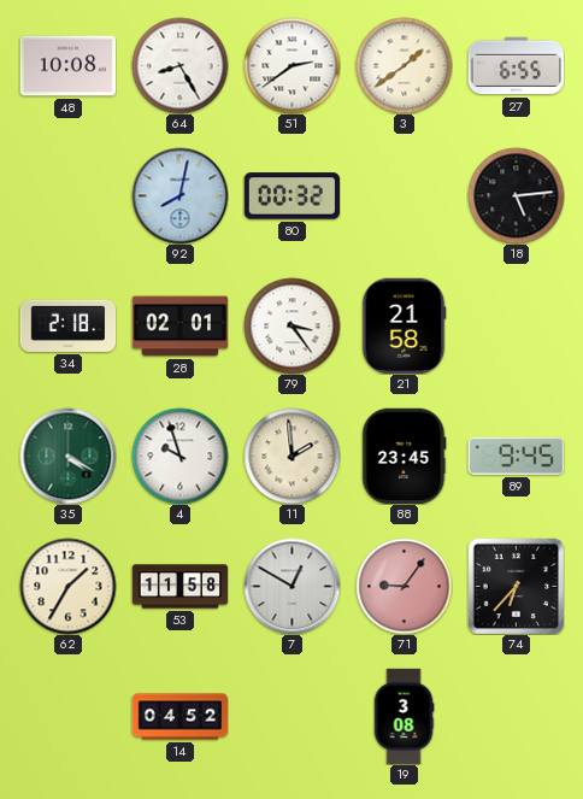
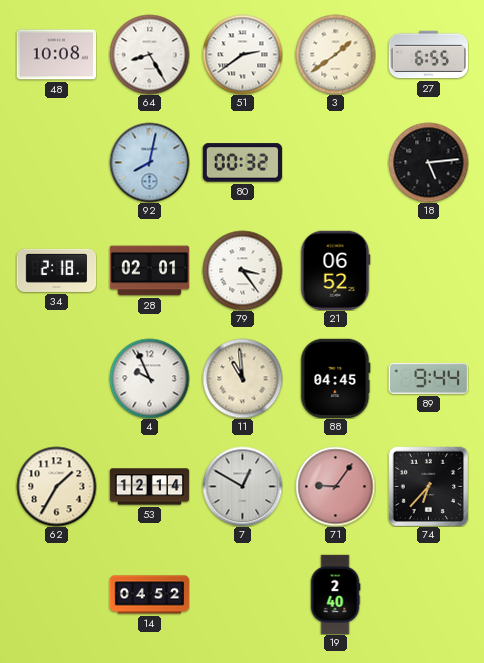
21: 21:58 -> 06:52
35: 4:20 -> none
4: 9:57 -> 9:56
11: 1:59 -> 10:59
88: 23:45 -> 04:45
89: 9:45 -> 9:44
53: 11:58 -> 12:14
19: 3:08 -> 2:40
